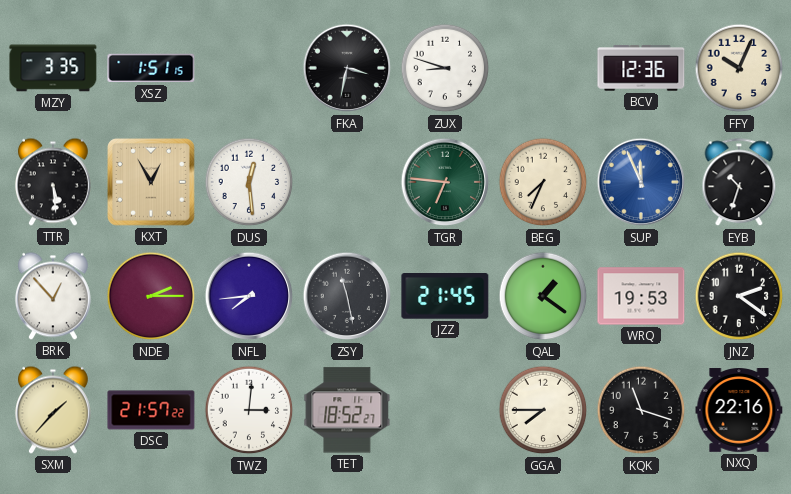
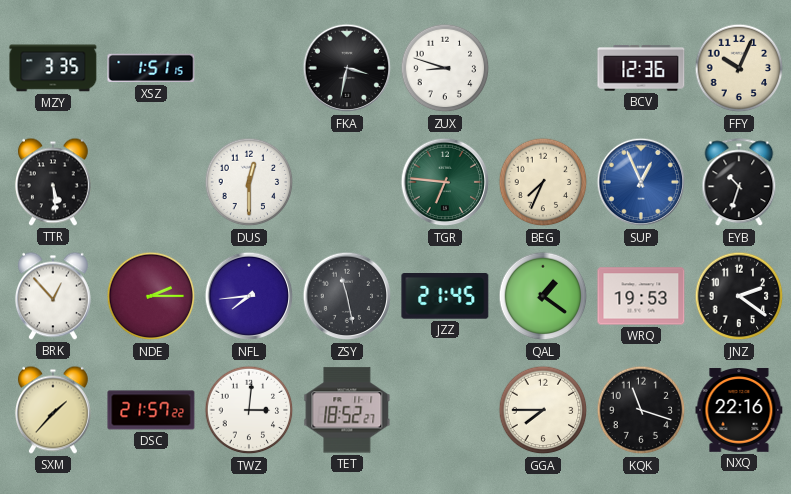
KXT: 12:55 -> none
DUS: 12:29 -> 12:30
SUP: 11:56 -> 12:56
